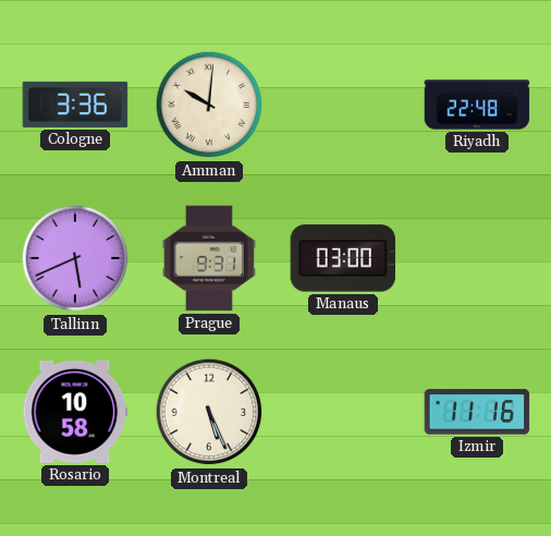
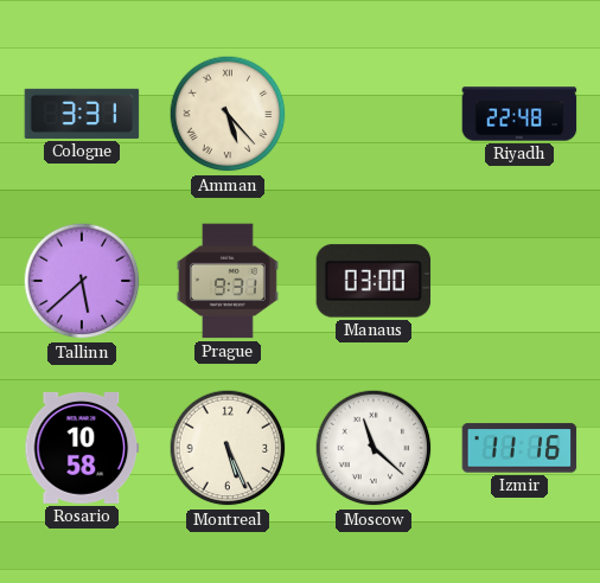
Cologne: 3:36 -> 3:31
Amman: 10:01 -> 5:23
Tallinn: 5:41 -> 5:38
Moscow: none -> 11:22
